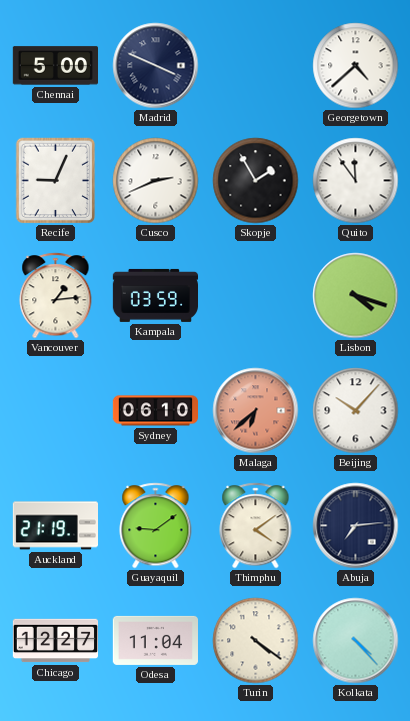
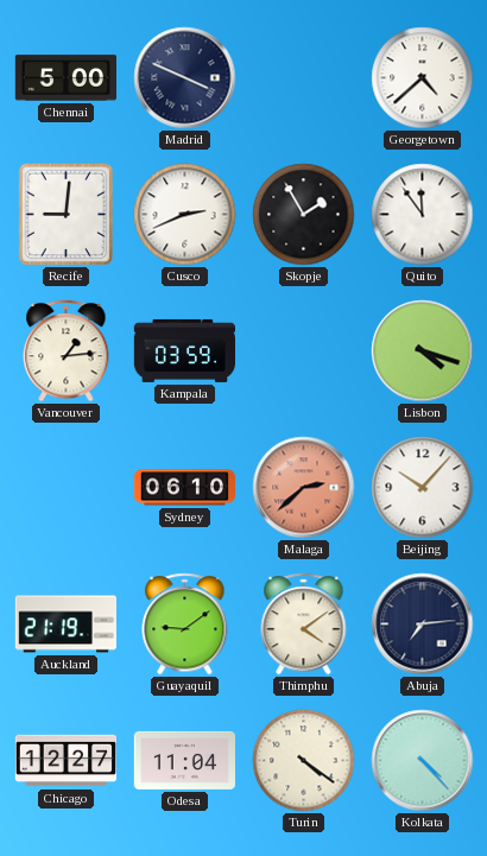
Recife: 9:04 -> 9:01
Malaga: 6:38 -> 2:38
